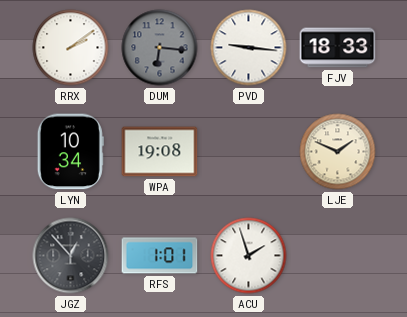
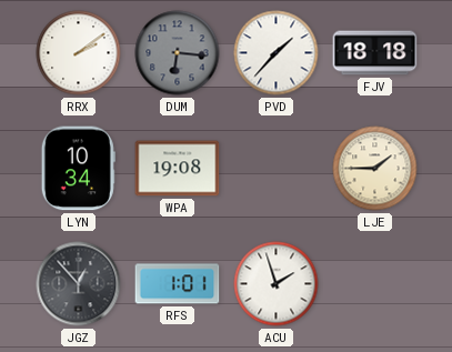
PVD: 9:16 -> 1:37
FJV: 18:33 -> 18:18
LJE: 1:49 -> 1:45
